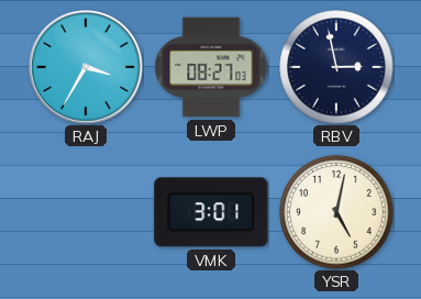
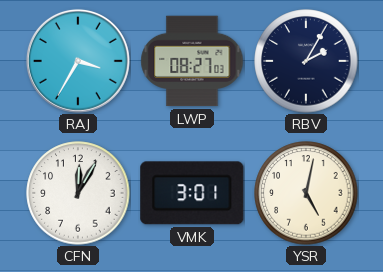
RBV: 2:58 -> 2:05
CFN: none -> 12:05
